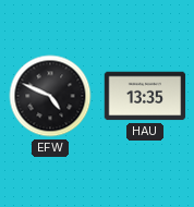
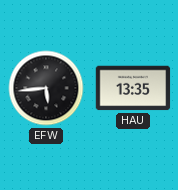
EFW: 4:49 -> 5:44
